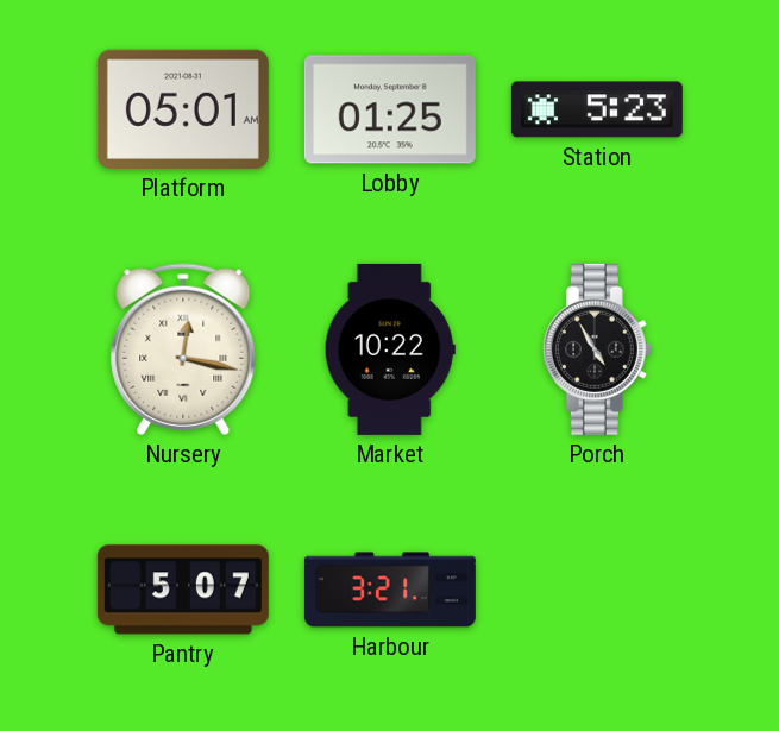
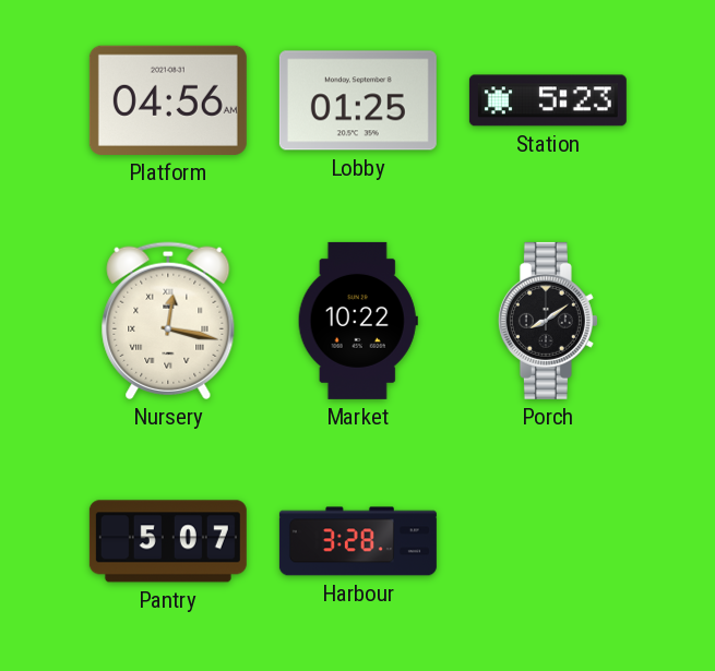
Platform: 05:01 -> 04:56
Porch: 4:55 -> 8:09
Harbour: 3:21 -> 3:28
